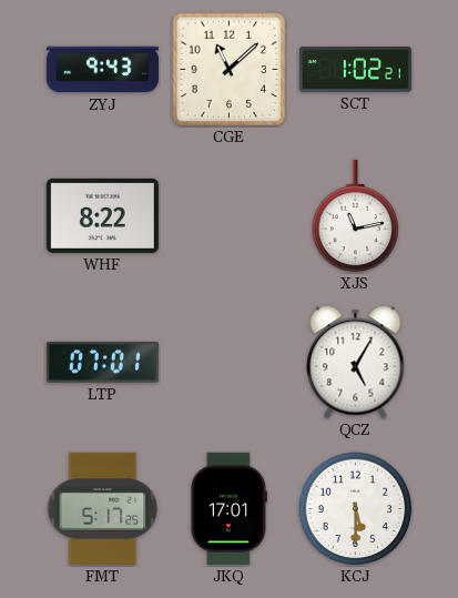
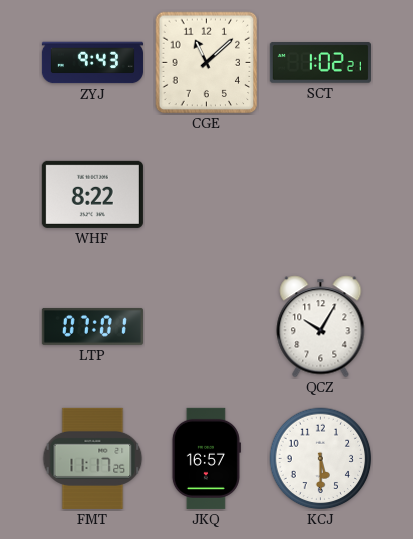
XJS: 11:13 -> none
QCZ: 5:05 -> 10:05
FMT: 5:17 -> 11:17
JKQ: 17:01 -> 16:57
